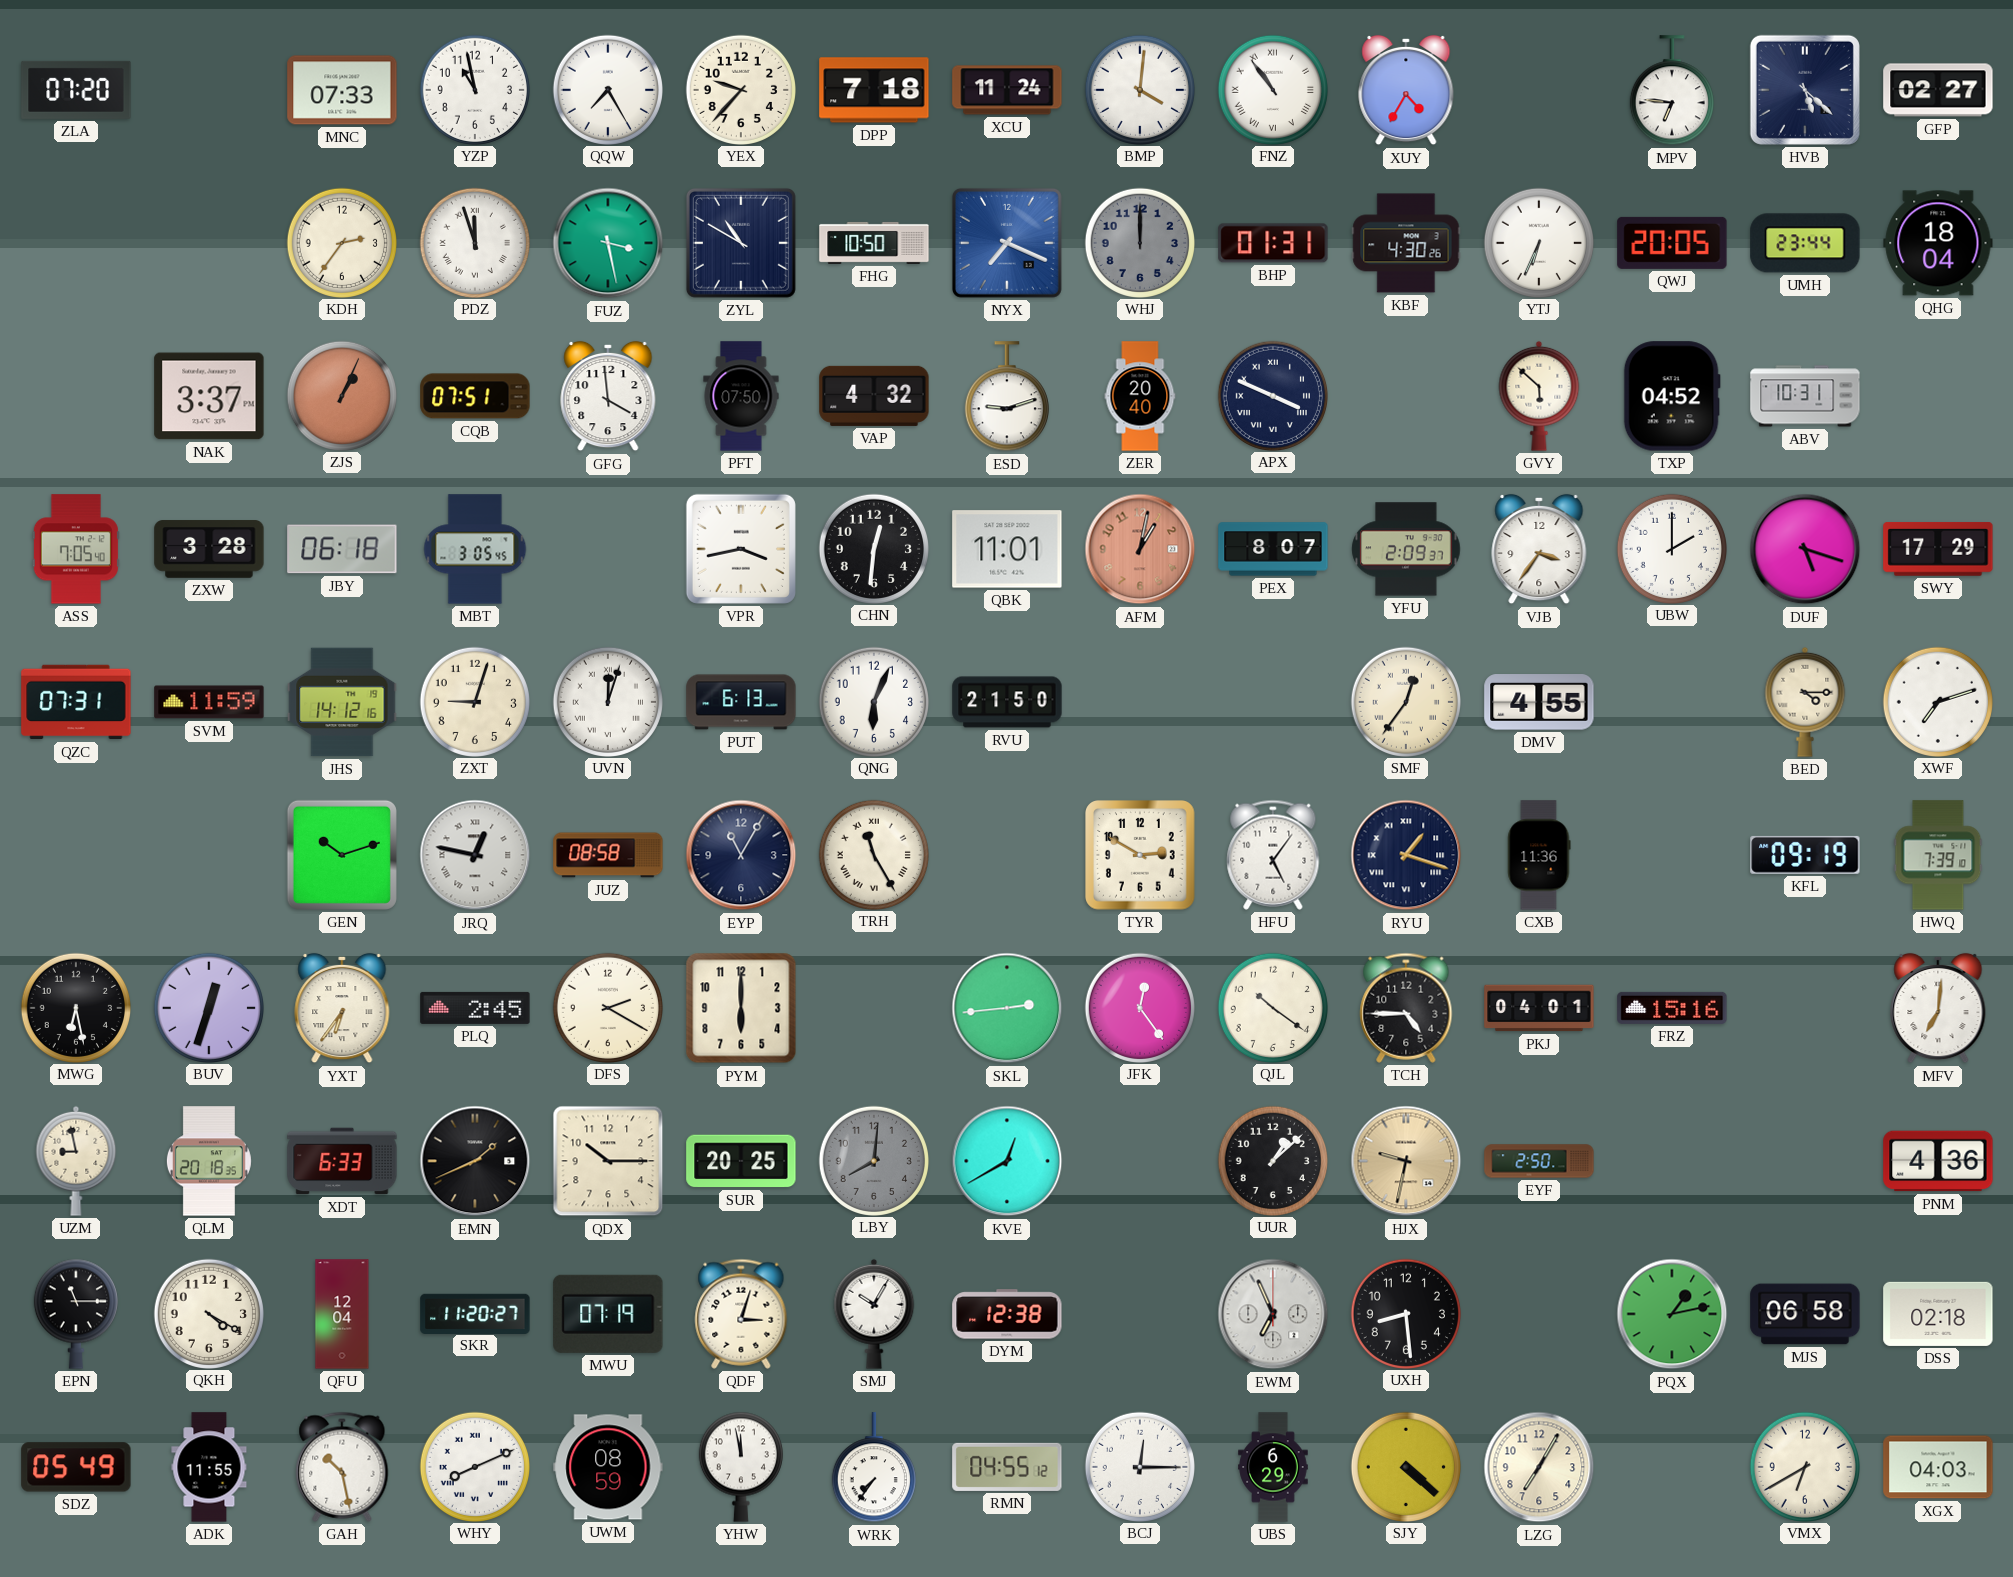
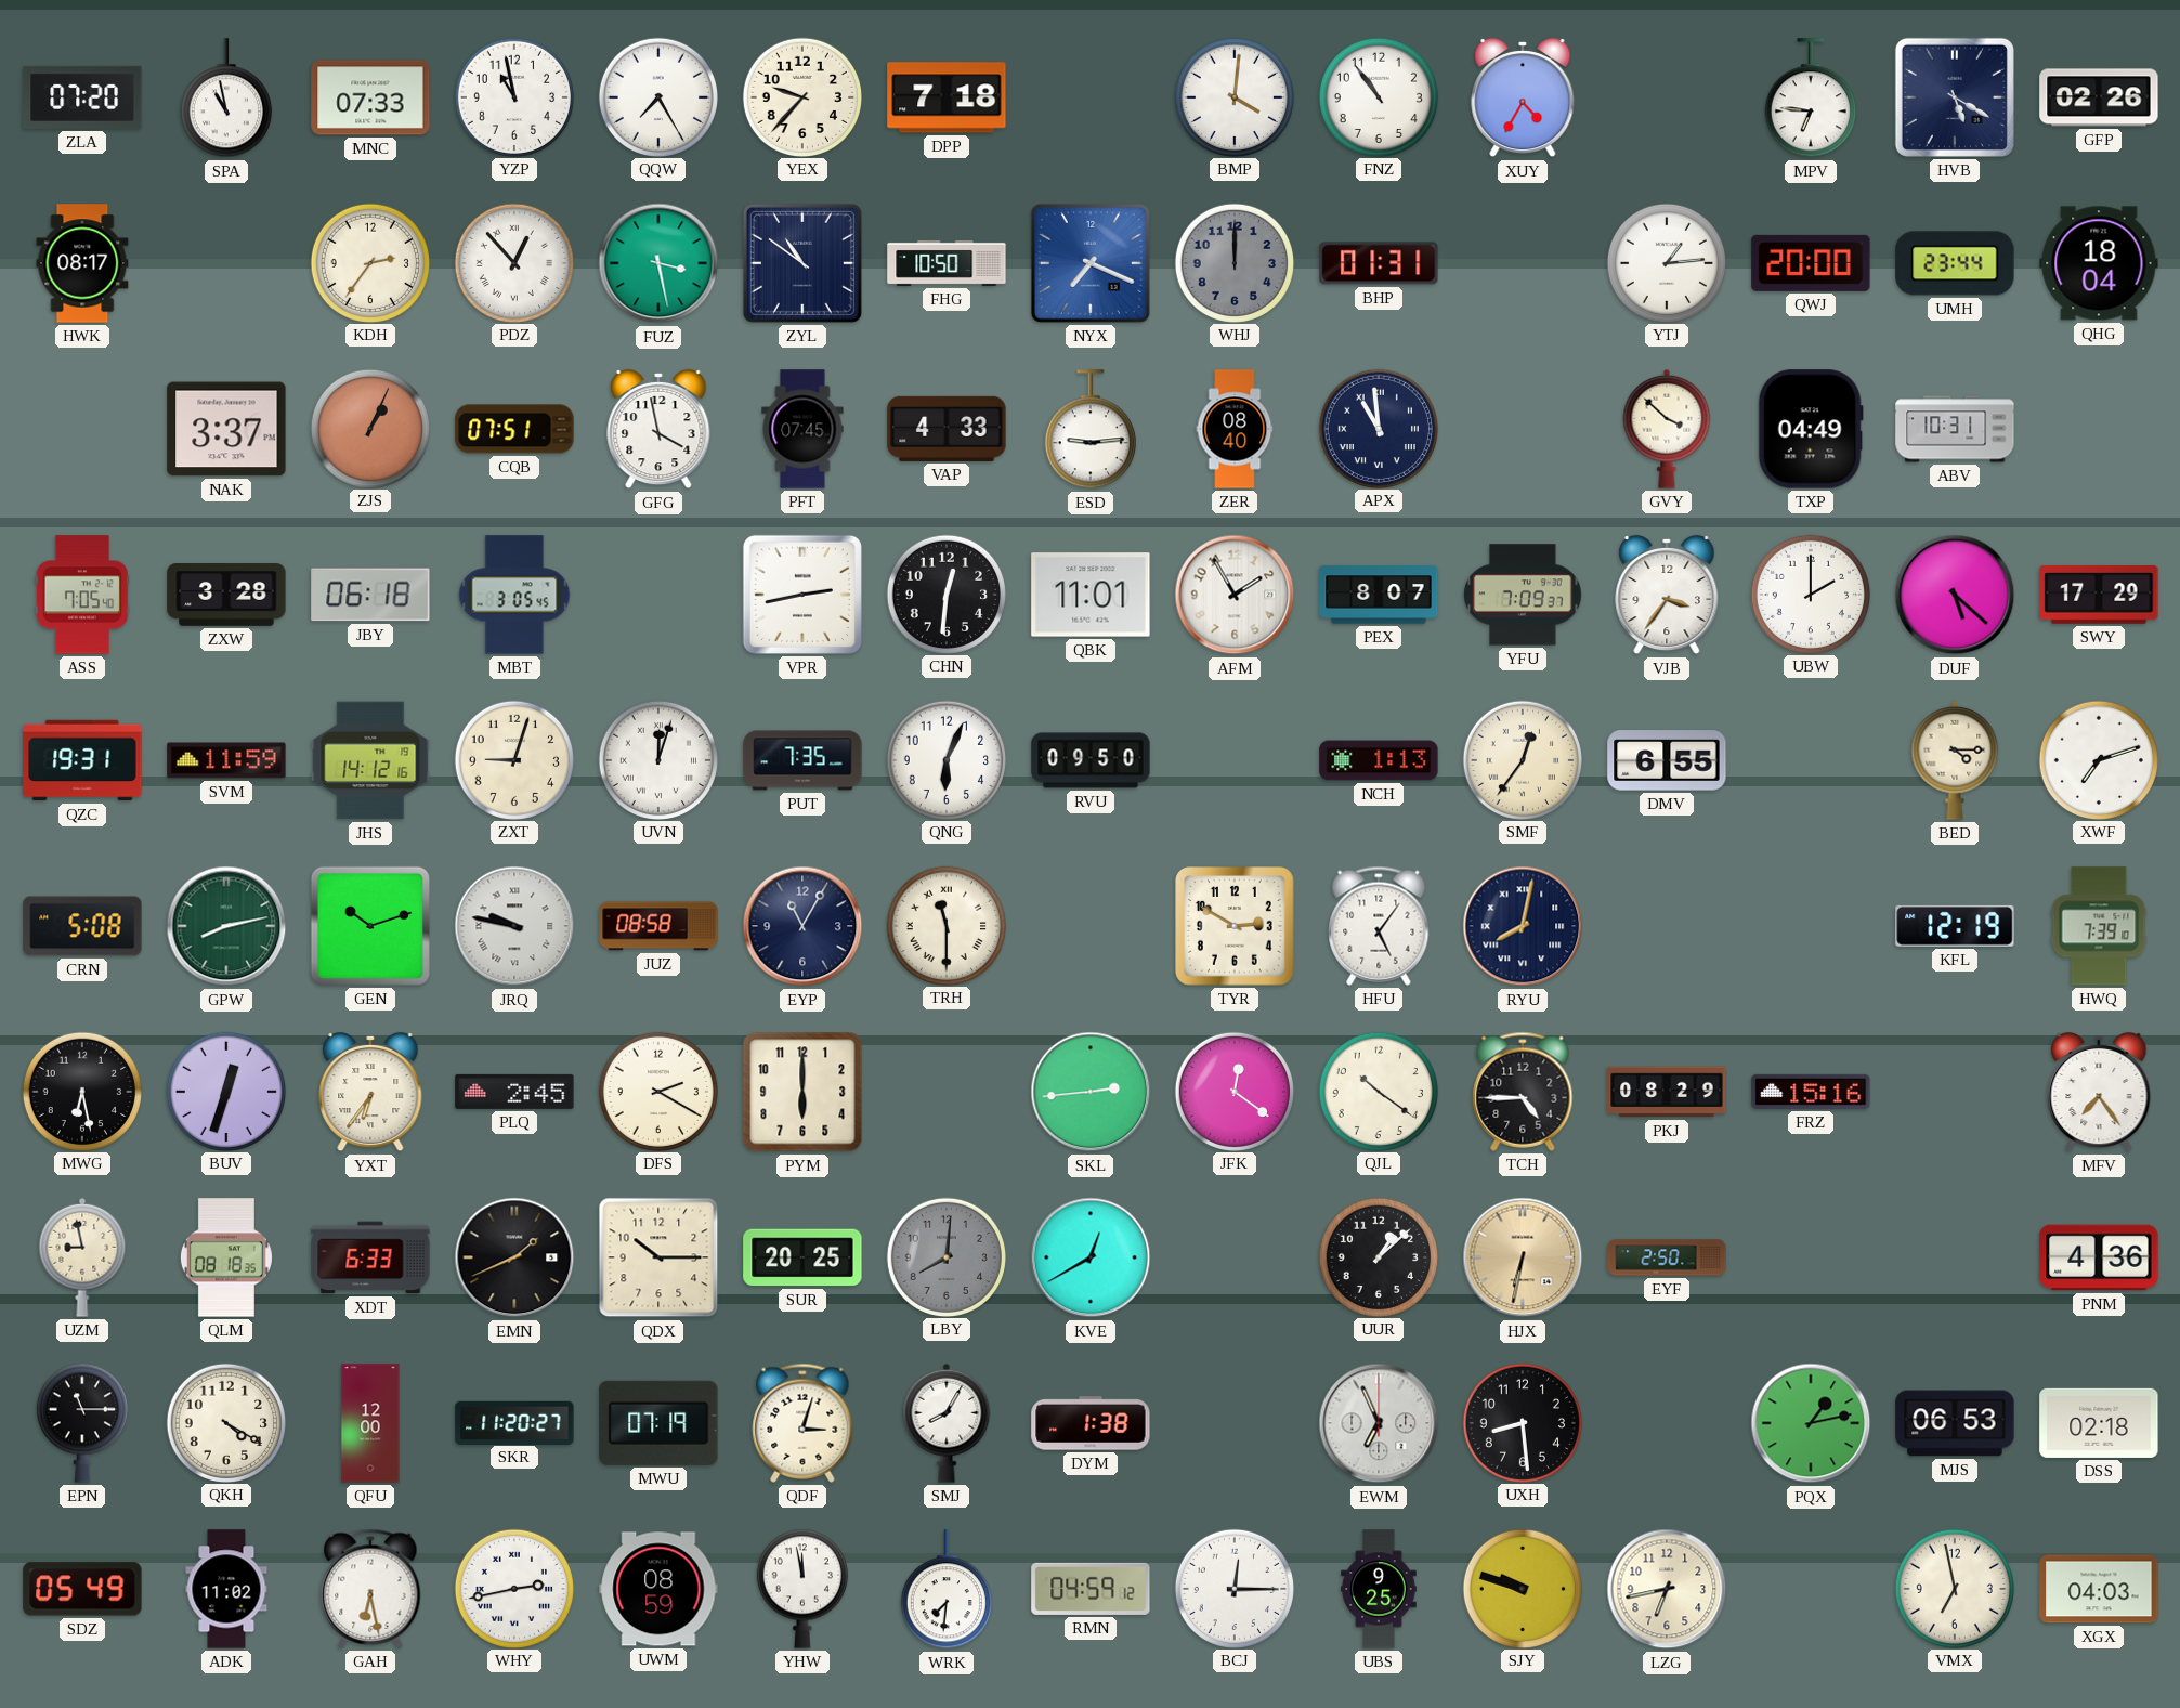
SPA: none -> 10:58
XCU: 11:24 -> none
FNZ numerals: Roman -> Arabic
HVB: 5:22 -> 5:20
GFP: 02:27 -> 02:26
HWK: none -> 08:17
PDZ: 11:57 -> 12:53
ZYL: 10:50 -> 10:51
KBF: 4:30 -> none
YTJ: 6:34 -> 1:14
QWJ: 20:05 -> 20:00
GFG: 3:59 -> 3:58
PFT: 07:50 -> 07:45
VAP: 4:32 -> 4:33
ESD: 9:12 -> 9:14
ZER: 20:40 -> 08:40
APX: 3:49 -> 10:59
GVY: 5:52 -> 3:52
TXP: 04:52 -> 04:49
VPR: 3:43 -> 2:43
AFM: 1:02 -> 1:55
AFM dial: salmon -> white
YFU: 2:09 -> 7:09
DUF: 5:18 -> 5:22
QZC: 07:31 -> 19:31
PUT: 6:13 -> 7:35
RVU: 21:50 -> 09:50
NCH: none -> 1:13
DMV: 4:55 -> 6:55
CRN: none -> 5:08
GPW: none -> 8:13
JRQ: 12:47 -> 9:47
TRH: 11:25 -> 11:30
RYU: 1:18 -> 8:02
CXB: 11:36 -> none
KFL: 09:19 -> 12:19
JFK: 12:24 -> 12:21
PKJ: 04:01 -> 08:29
MFV: 7:01 -> 7:24
QLM: 20:18 -> 08:18
HJX: 9:32 -> 6:32
QFU: 12:04 -> 12:00
SMJ: 10:05 -> 8:05
DYM: 12:38 -> 1:38
MJS: 06:58 -> 06:53
ADK: 11:55 -> 11:02
GAH: 10:28 -> 6:28
WHY: 8:11 -> 2:43
WRK: 7:36 -> 7:31
RMN: 04:55 -> 04:59
UBS: 6:29 -> 9:25
SJY: 4:22 -> 9:48
LZG: 7:05 -> 6:43
VMX: 6:40 -> 6:58
